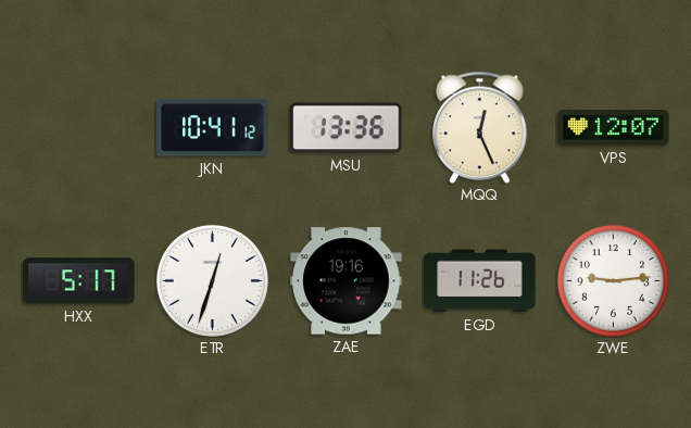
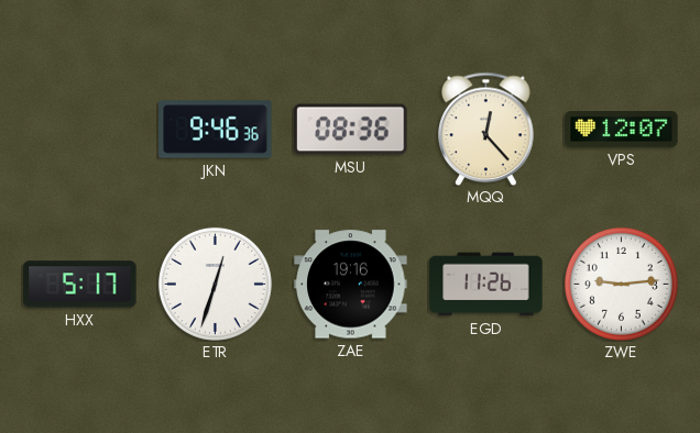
JKN: 10:41 -> 9:46
MSU: 13:36 -> 08:36
MQQ: 12:26 -> 12:23
